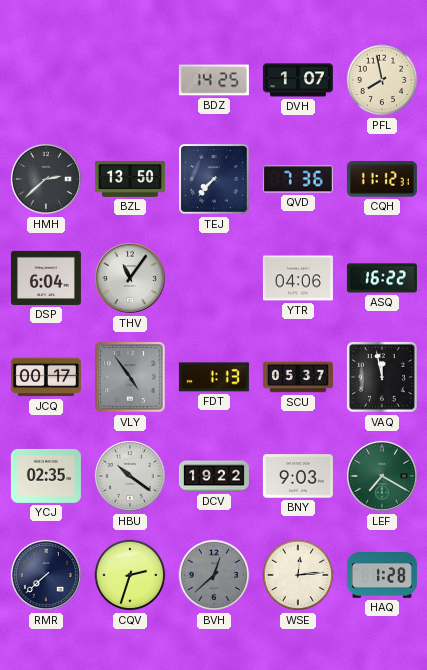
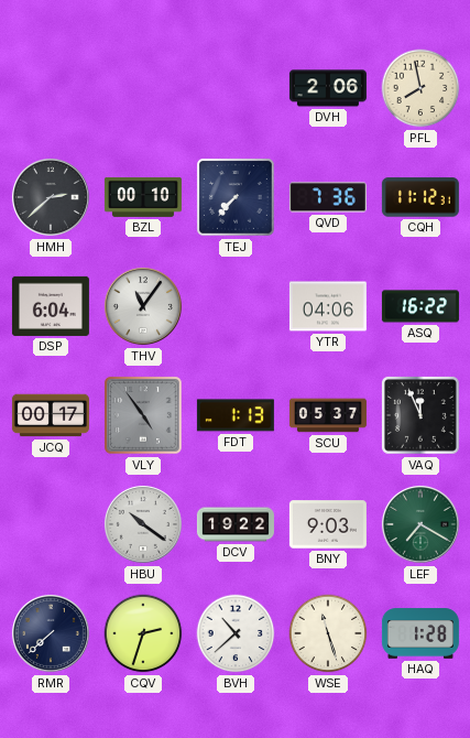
BDZ: 14:25 -> none
DVH: 1:07 -> 2:06
BZL: 13:50 -> 00:10
VAQ: 11:58 -> 11:56
YCJ: 02:35 -> none
BVH: 12:38 -> 10:38
BVH dial: grey -> white
WSE: 12:14 -> 11:27
